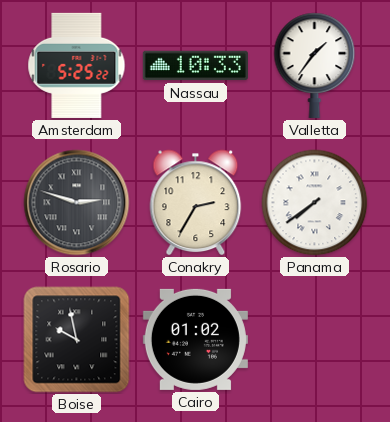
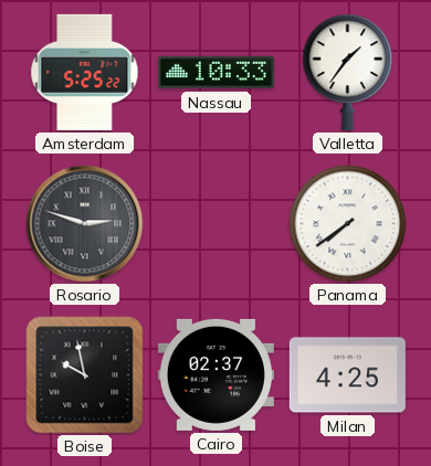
Conakry: 2:35 -> none
Cairo: 01:02 -> 02:37
Milan: none -> 4:25
